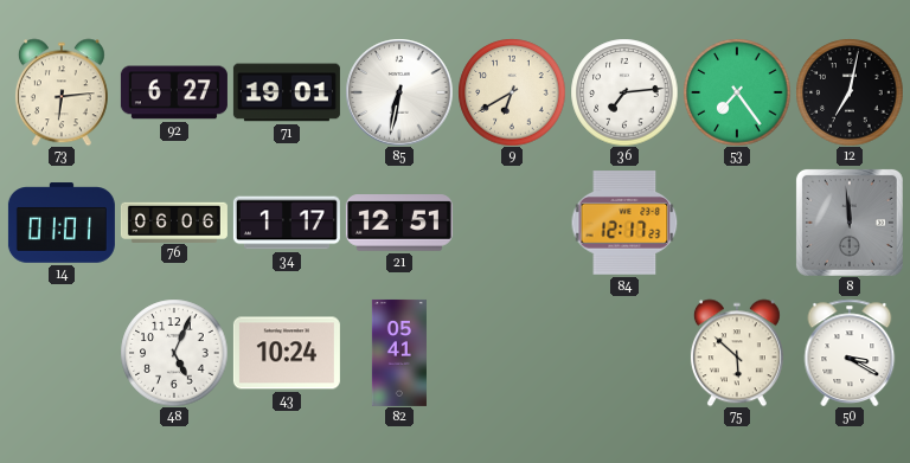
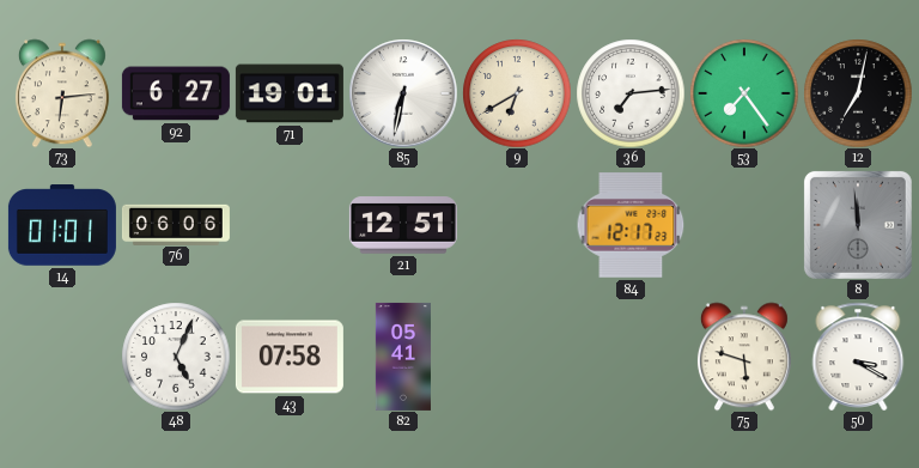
34: 1:17 -> none
43: 10:24 -> 07:58
75: 5:52 -> 5:48
